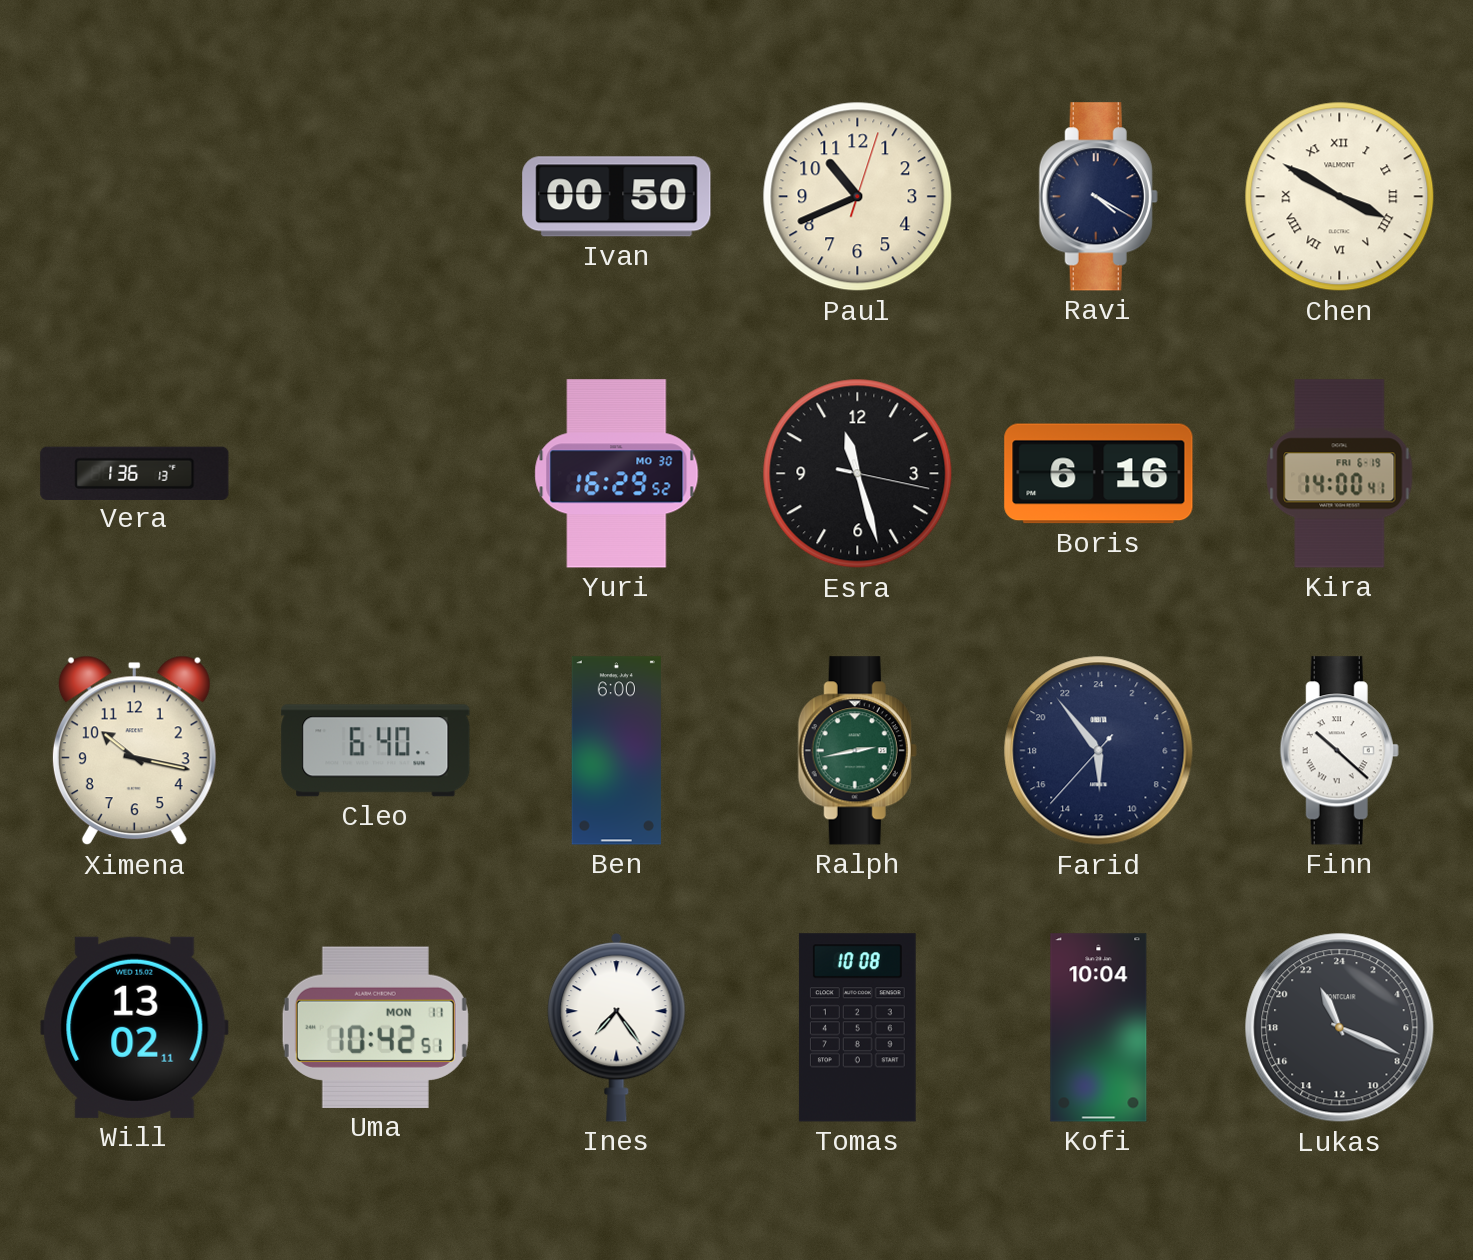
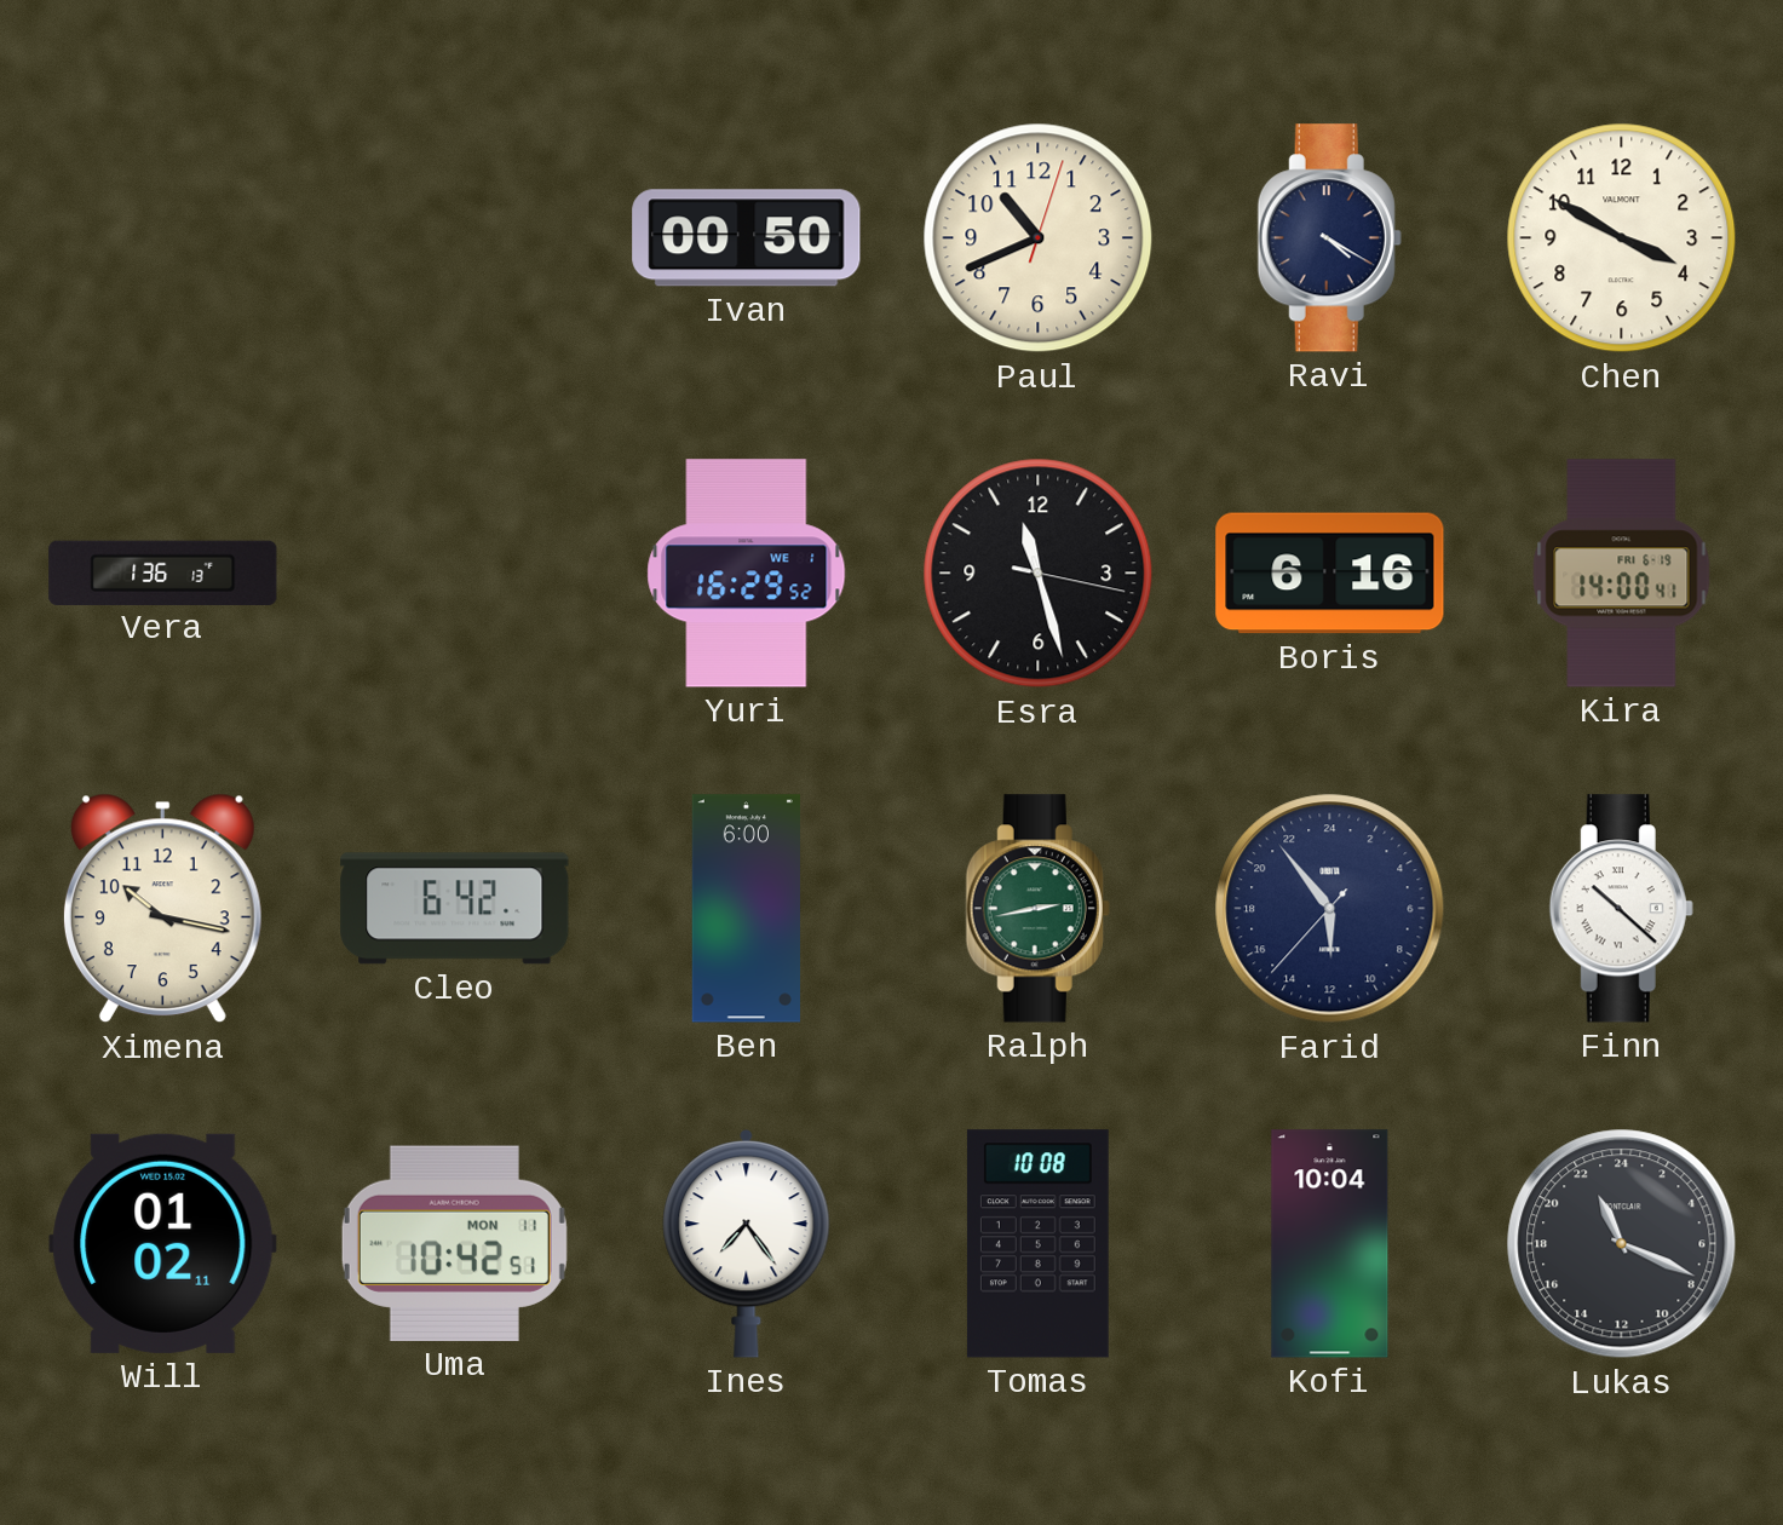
Chen numerals: Roman -> Arabic
Yuri date: MO 30 -> WE 1
Cleo: 6:40 -> 6:42
Will: 13:02 -> 01:02
